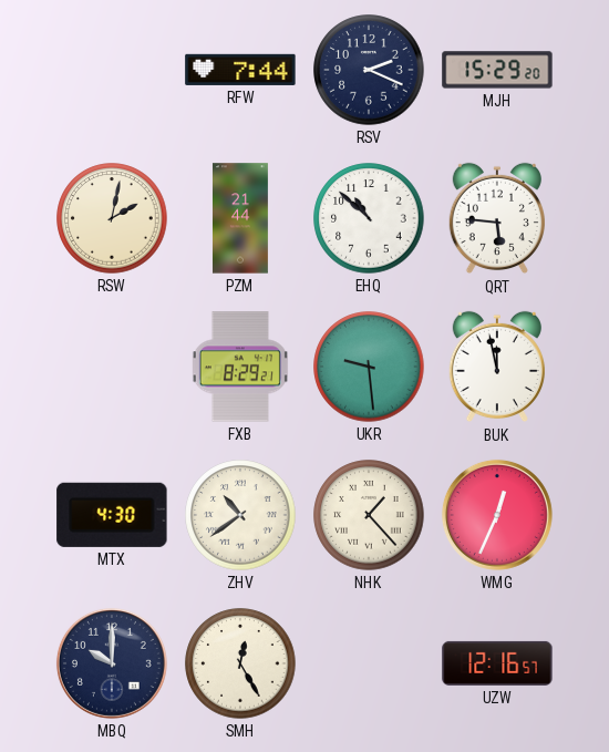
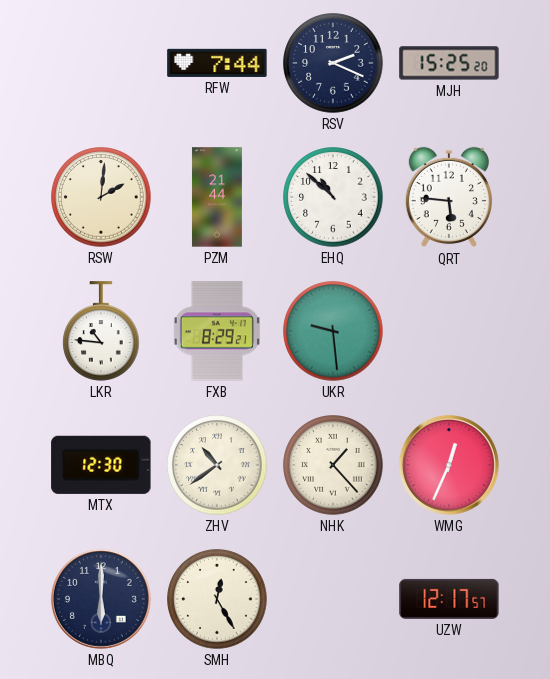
MJH: 15:29 -> 15:25
RSW: 2:02 -> 2:01
LKR: none -> 10:46
BUK: 11:58 -> none
MTX: 4:30 -> 12:30
MBQ: 10:00 -> 6:00
UZW: 12:16 -> 12:17
